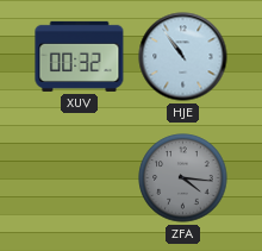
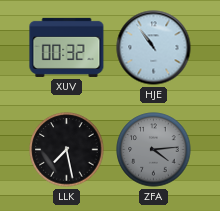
LLK: none -> 7:28
ZFA: 4:16 -> 4:14
